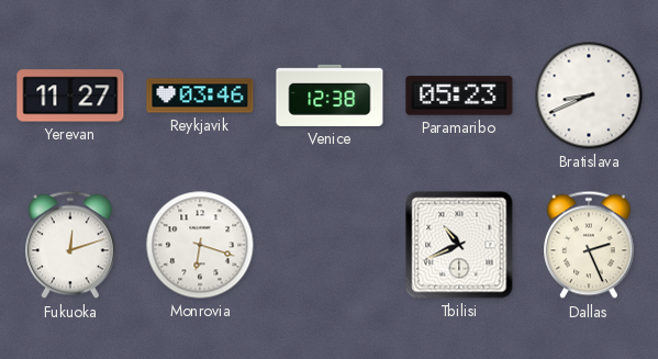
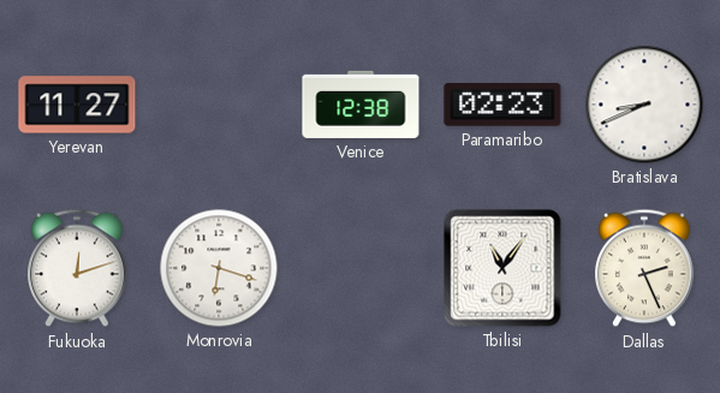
Reykjavik: 03:46 -> none
Paramaribo: 05:23 -> 02:23
Tbilisi: 10:41 -> 11:06
